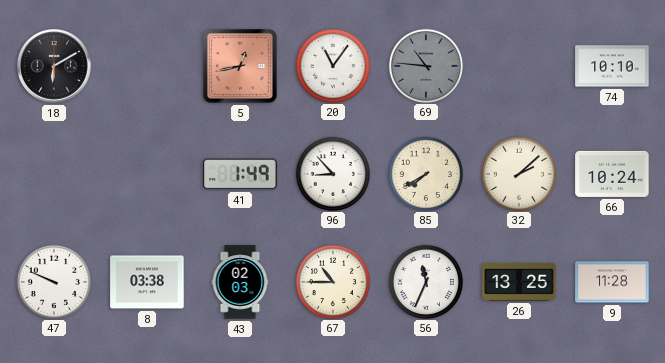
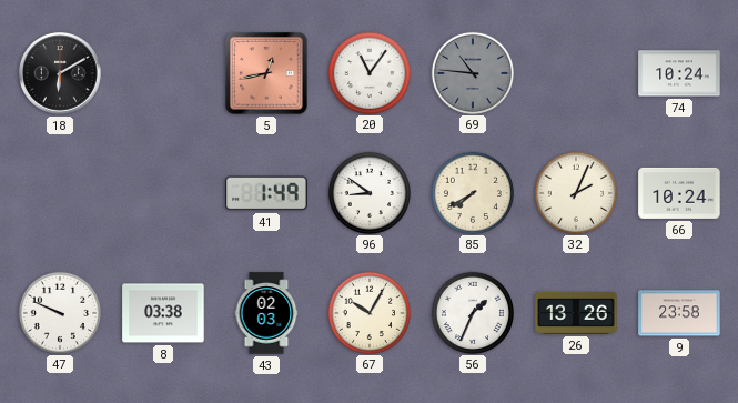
74: 10:10 -> 10:24
96: 8:53 -> 8:51
32: 2:08 -> 2:04
67: 10:45 -> 10:05
56: 11:34 -> 1:34
26: 13:25 -> 13:26
9: 11:28 -> 23:58
